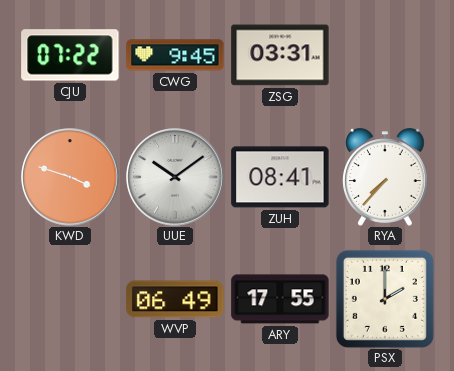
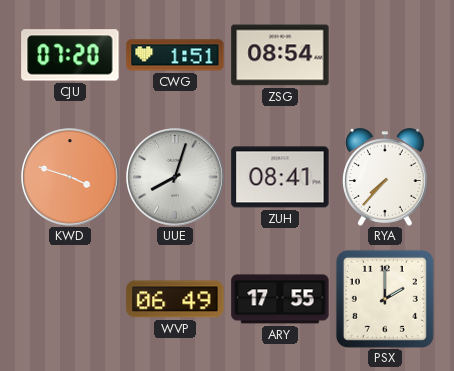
CJU: 07:22 -> 07:20
CWG: 9:45 -> 1:51
ZSG: 03:31 -> 08:54
UUE: 10:09 -> 8:03
